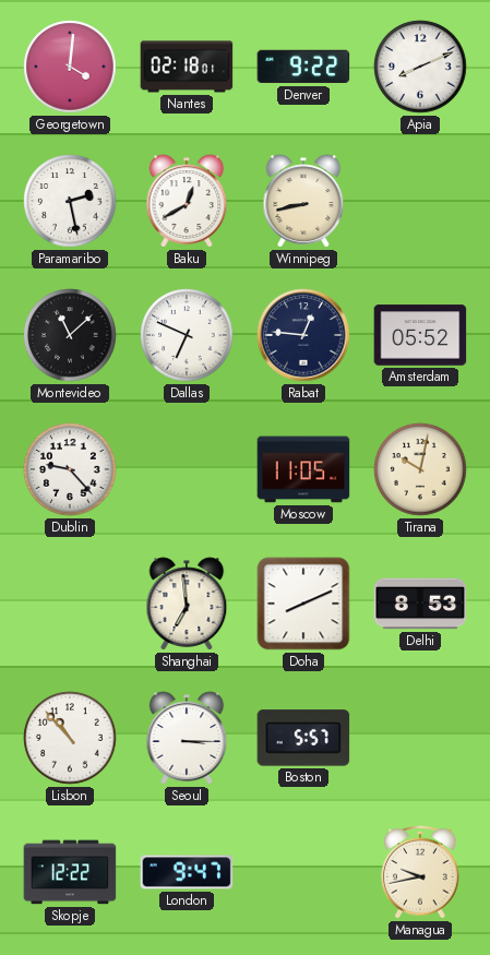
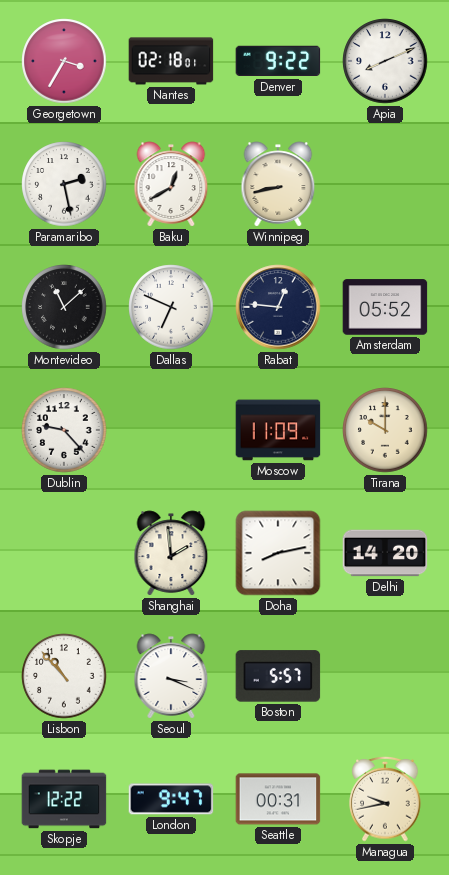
Georgetown: 4:01 -> 3:35
Moscow: 11:05 -> 11:09
Tirana: 10:02 -> 10:00
Shanghai: 6:59 -> 1:59
Doha: 8:11 -> 8:13
Delhi: 8:53 -> 14:20
Seoul: 3:15 -> 3:19
Seattle: none -> 00:31
